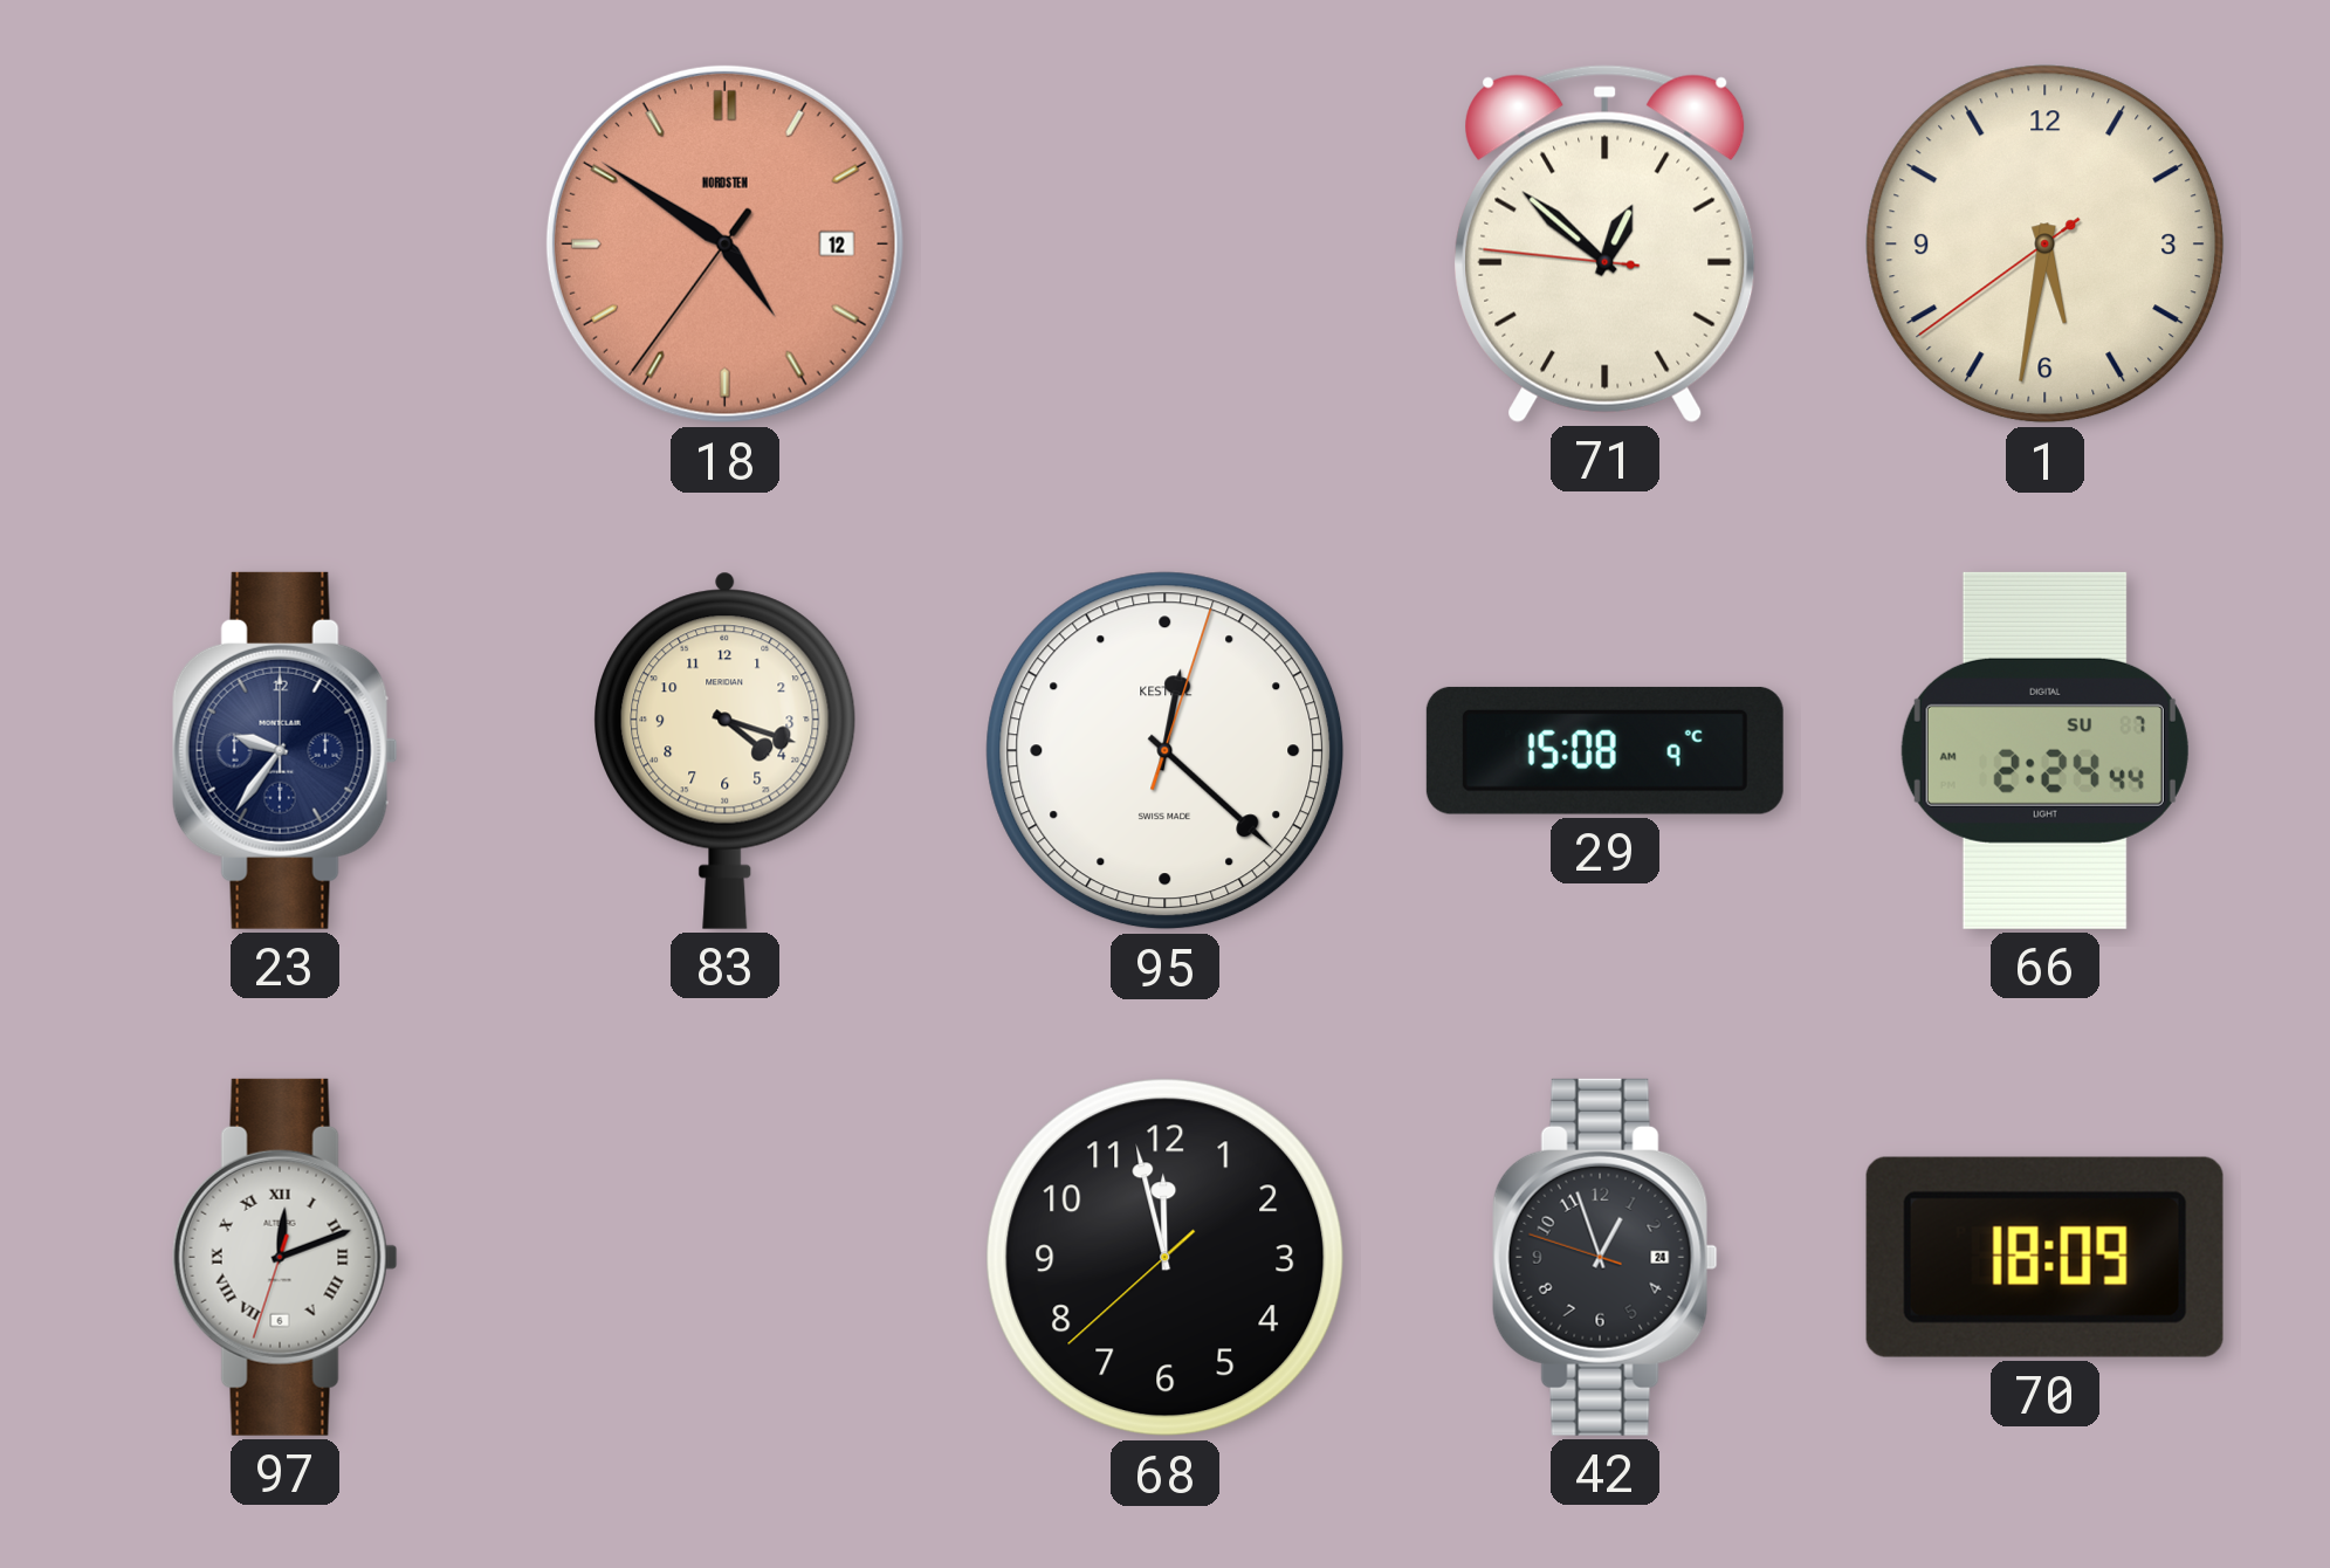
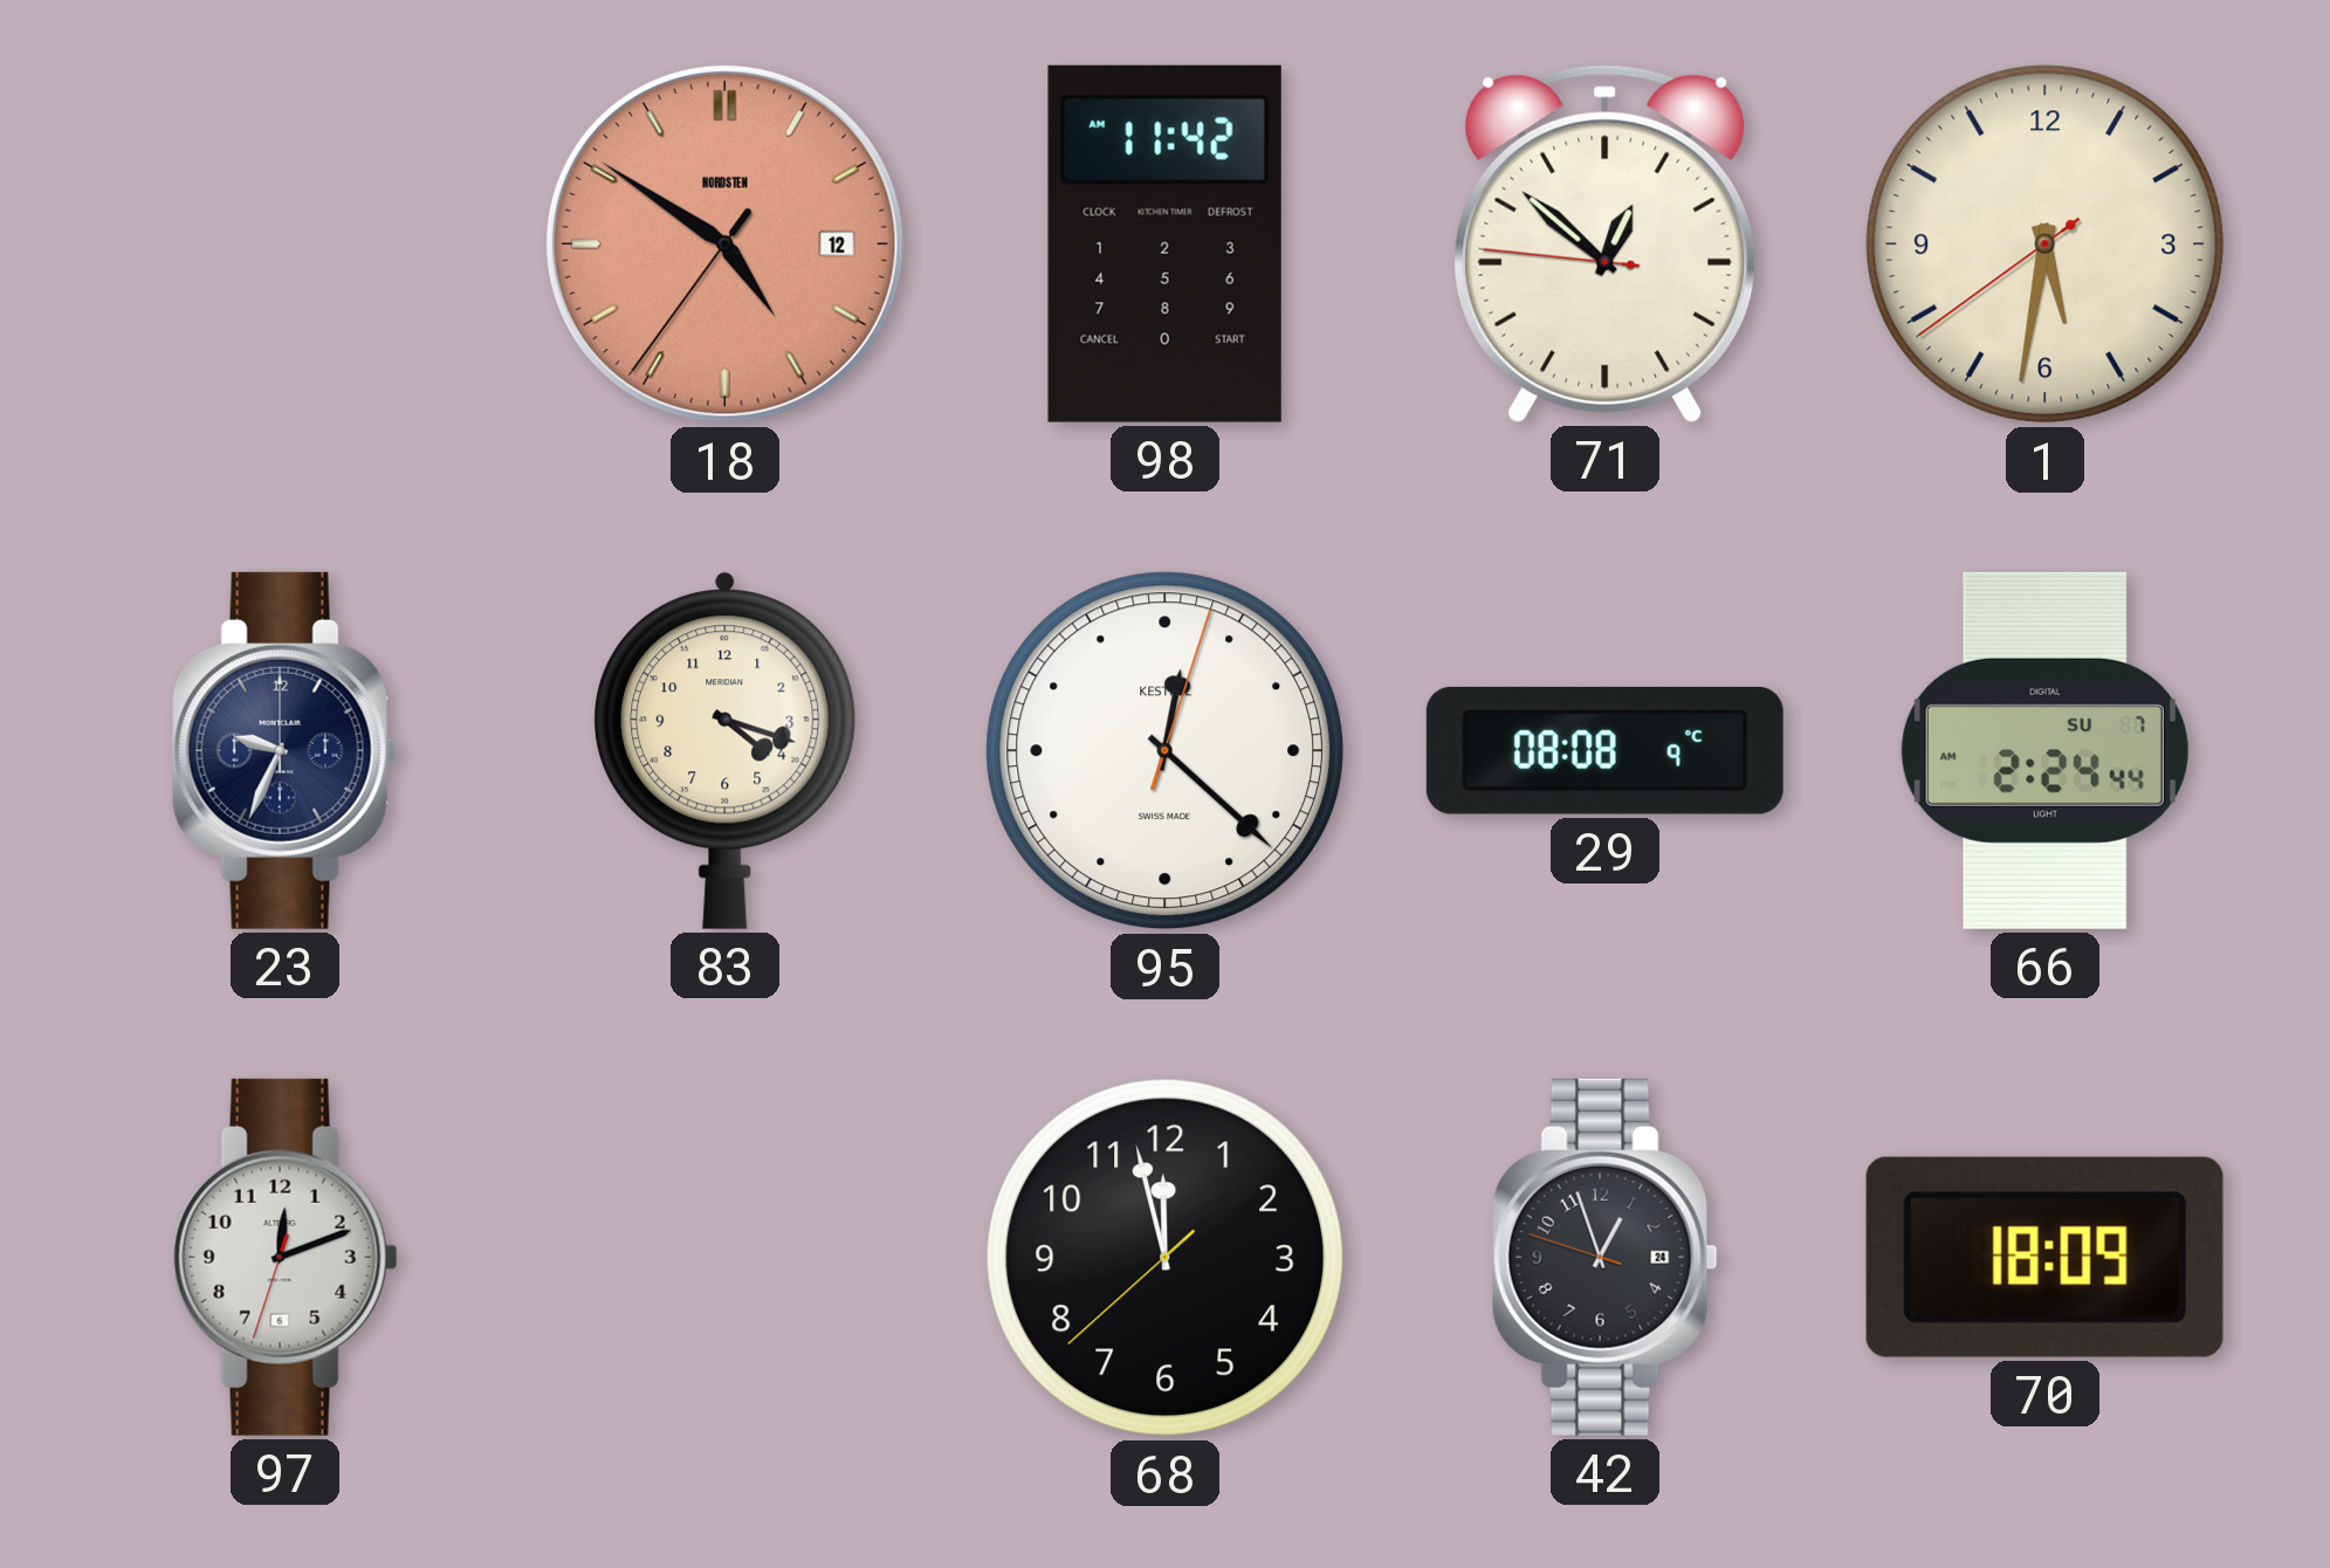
98: none -> 11:42
23: 9:36 -> 9:34
29: 15:08 -> 08:08
97 numerals: Roman -> Arabic
